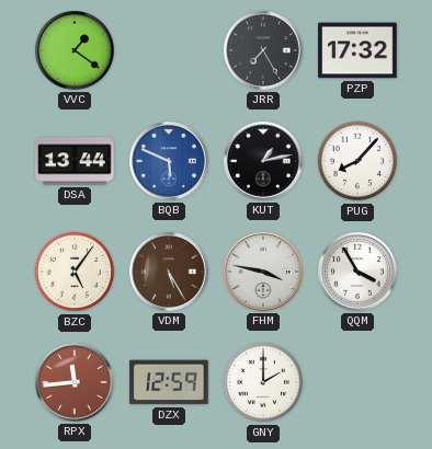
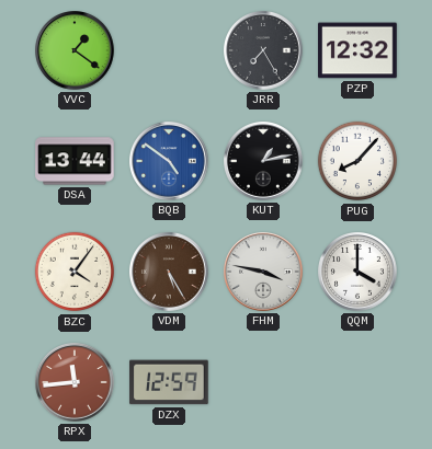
PZP: 17:32 -> 12:32
BQB: 5:49 -> 4:51
BZC: 5:06 -> 4:06
QQM: 3:55 -> 4:00
GNY: 2:00 -> none
